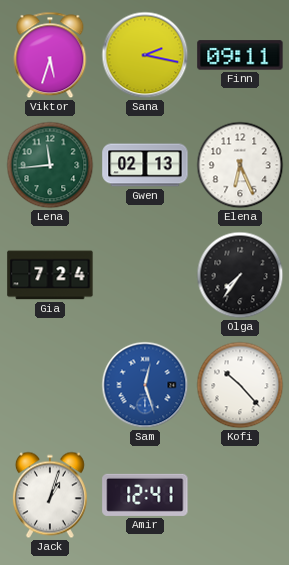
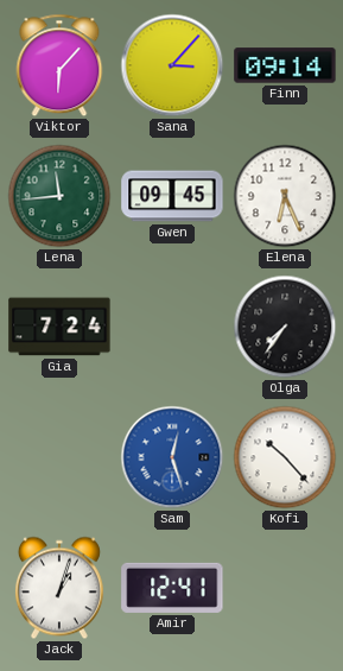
Viktor: 5:33 -> 6:07
Sana: 2:17 -> 3:07
Finn: 09:11 -> 09:14
Gwen: 02:13 -> 09:45
